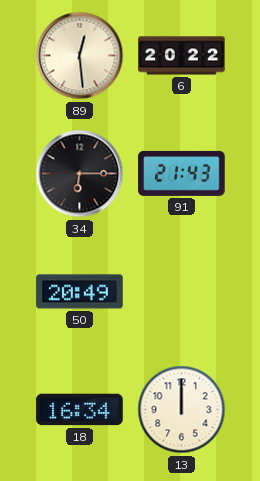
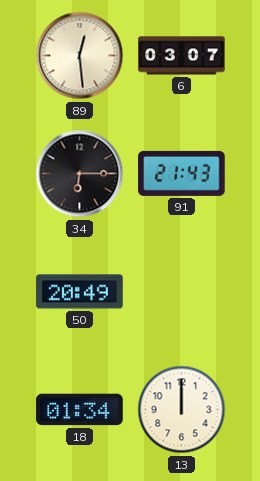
6: 20:22 -> 03:07
18: 16:34 -> 01:34
